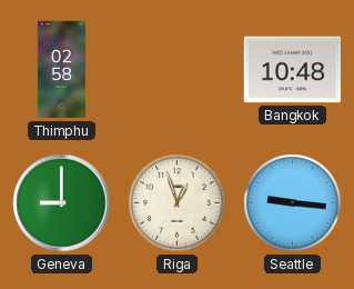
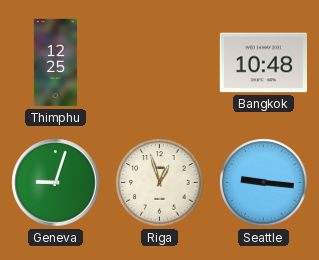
Thimphu: 02:58 -> 12:25
Geneva: 9:00 -> 9:03
